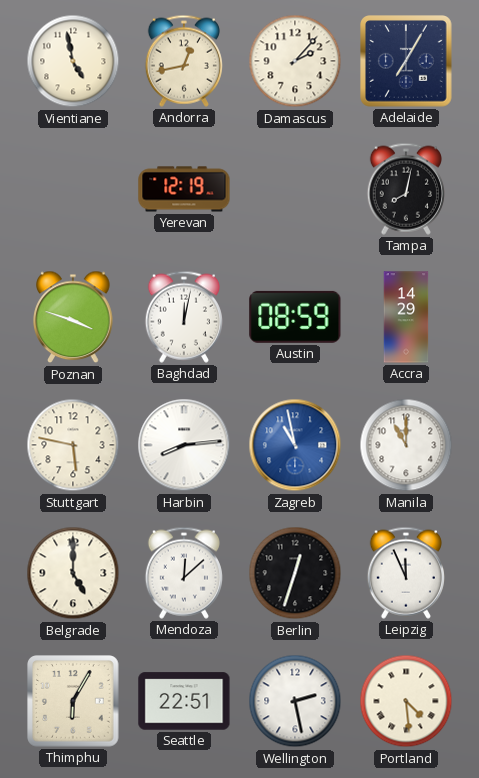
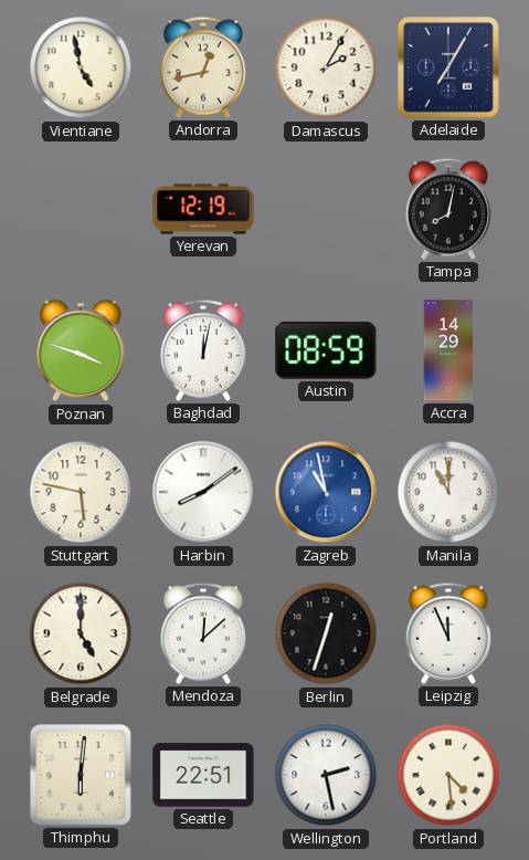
Damascus: 2:07 -> 2:05
Harbin: 8:14 -> 8:09
Thimphu: 6:05 -> 6:01
